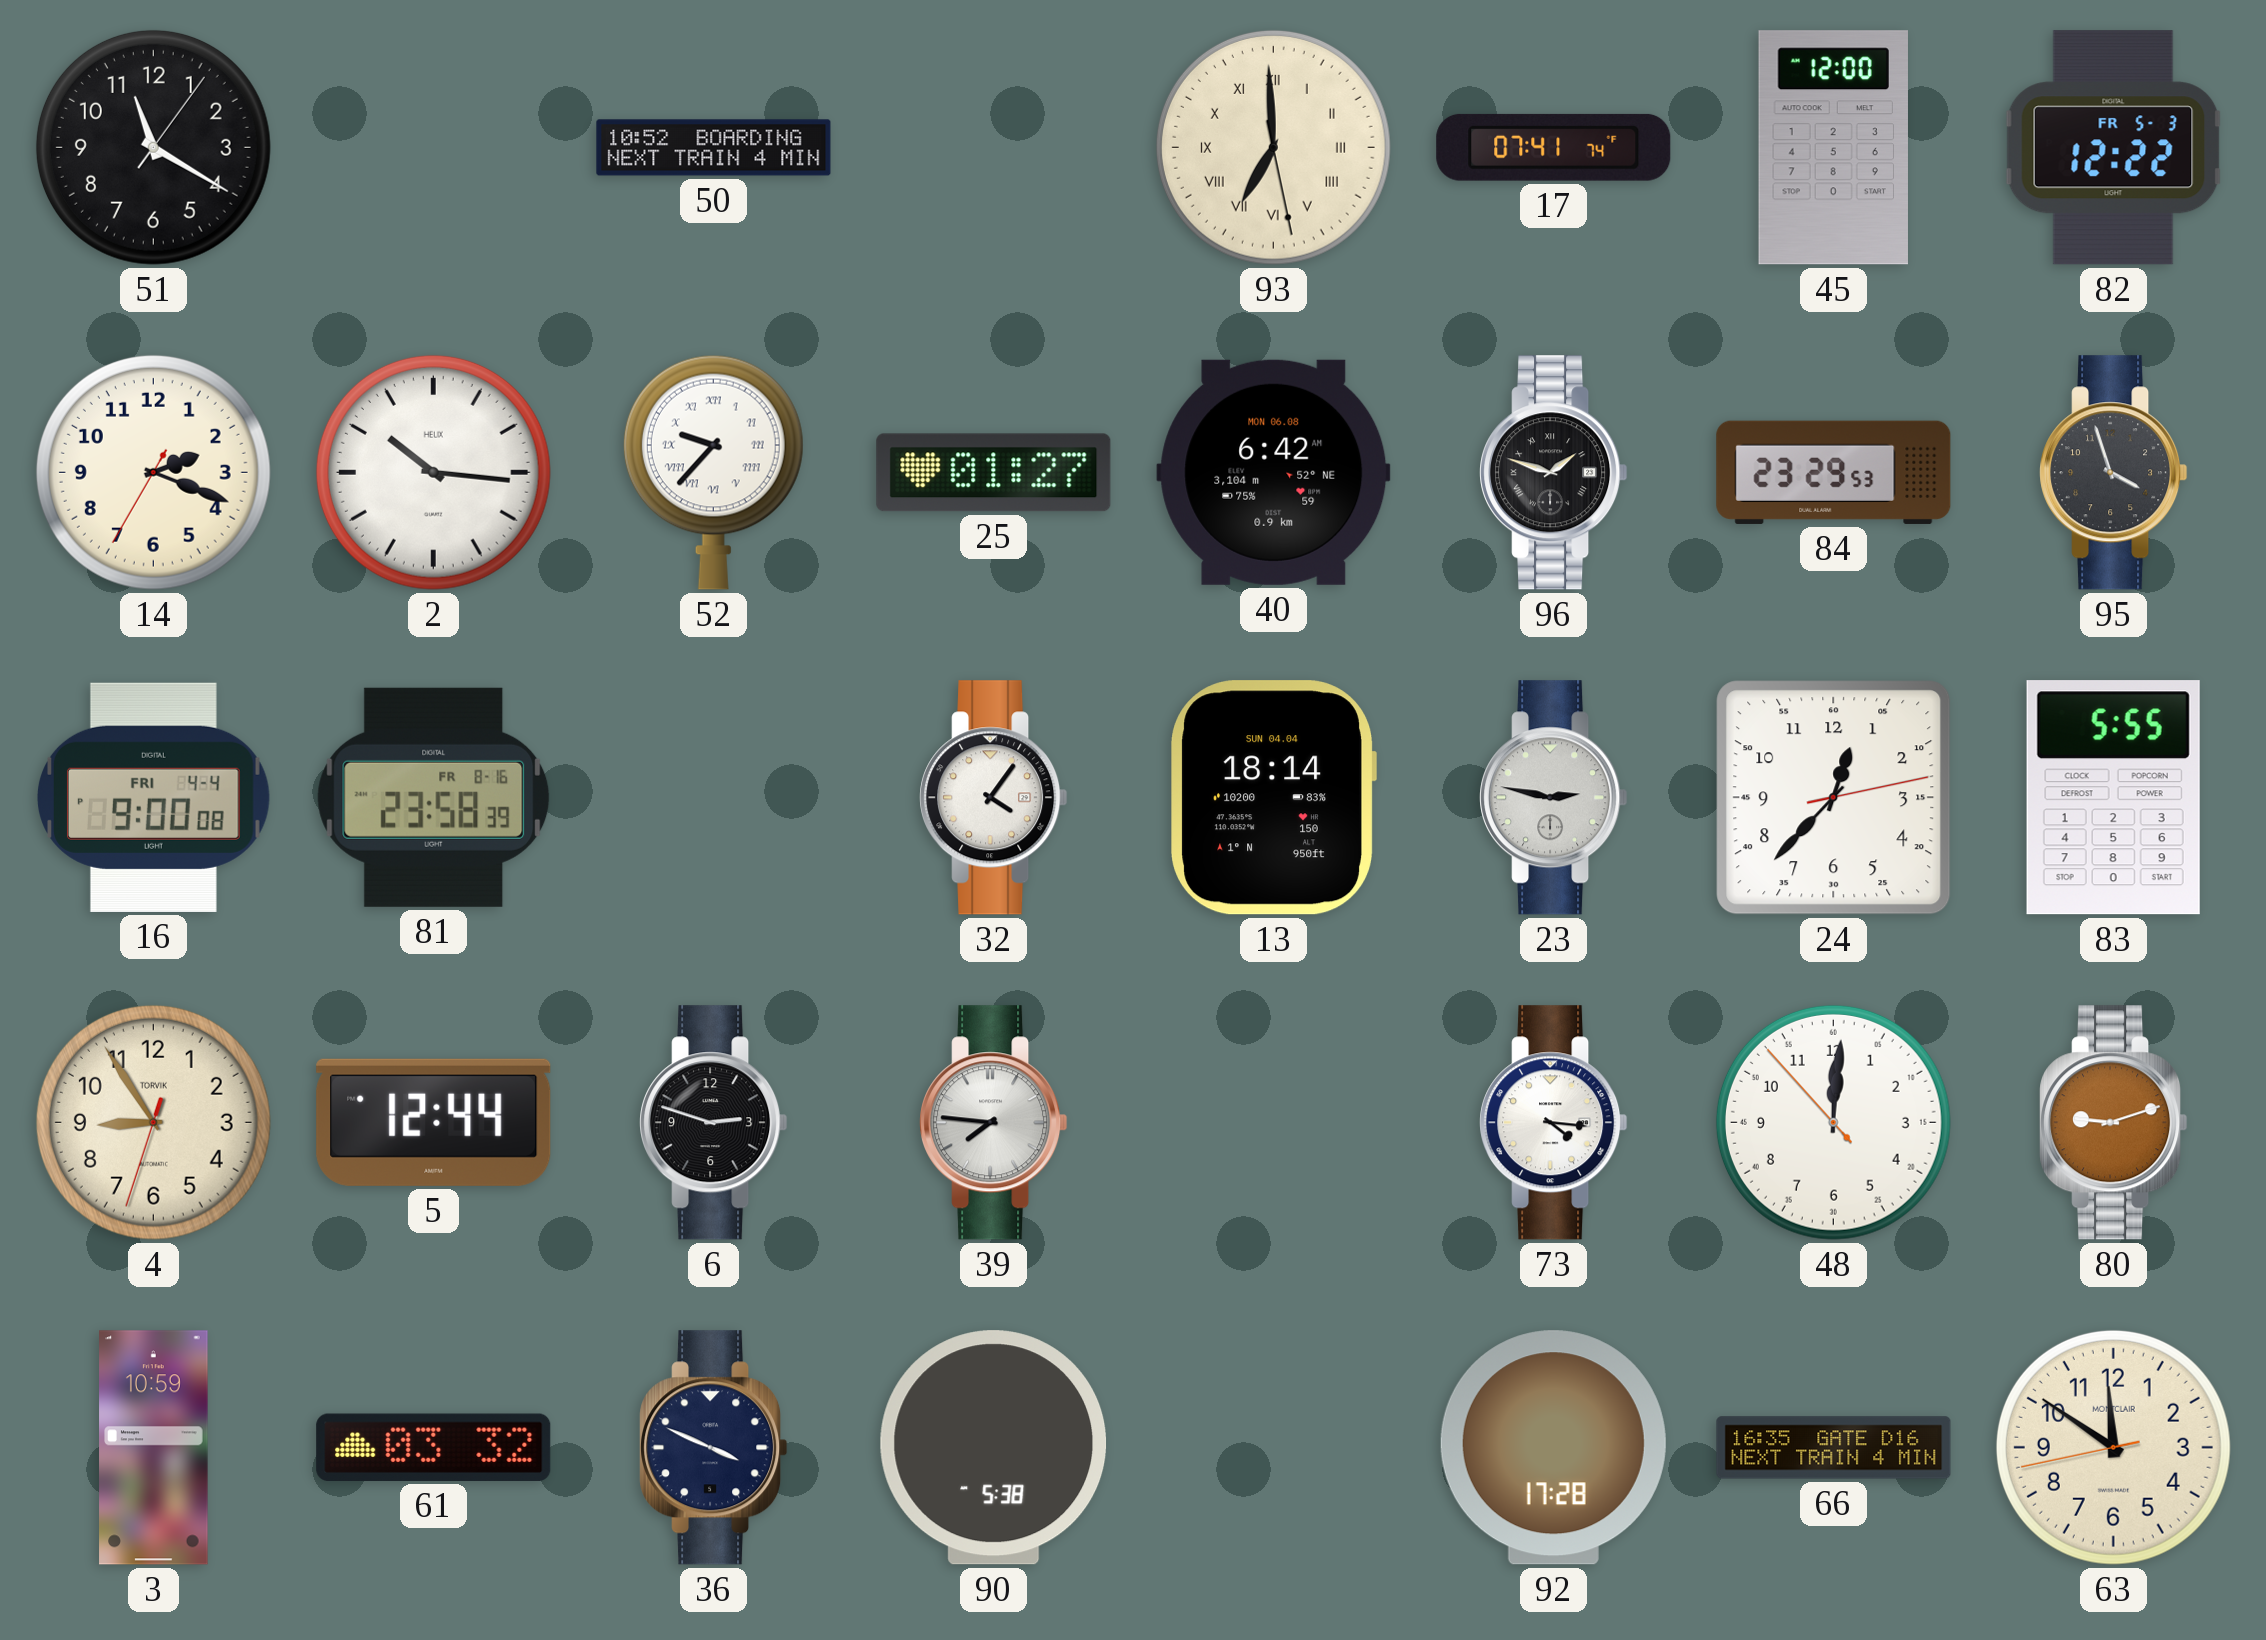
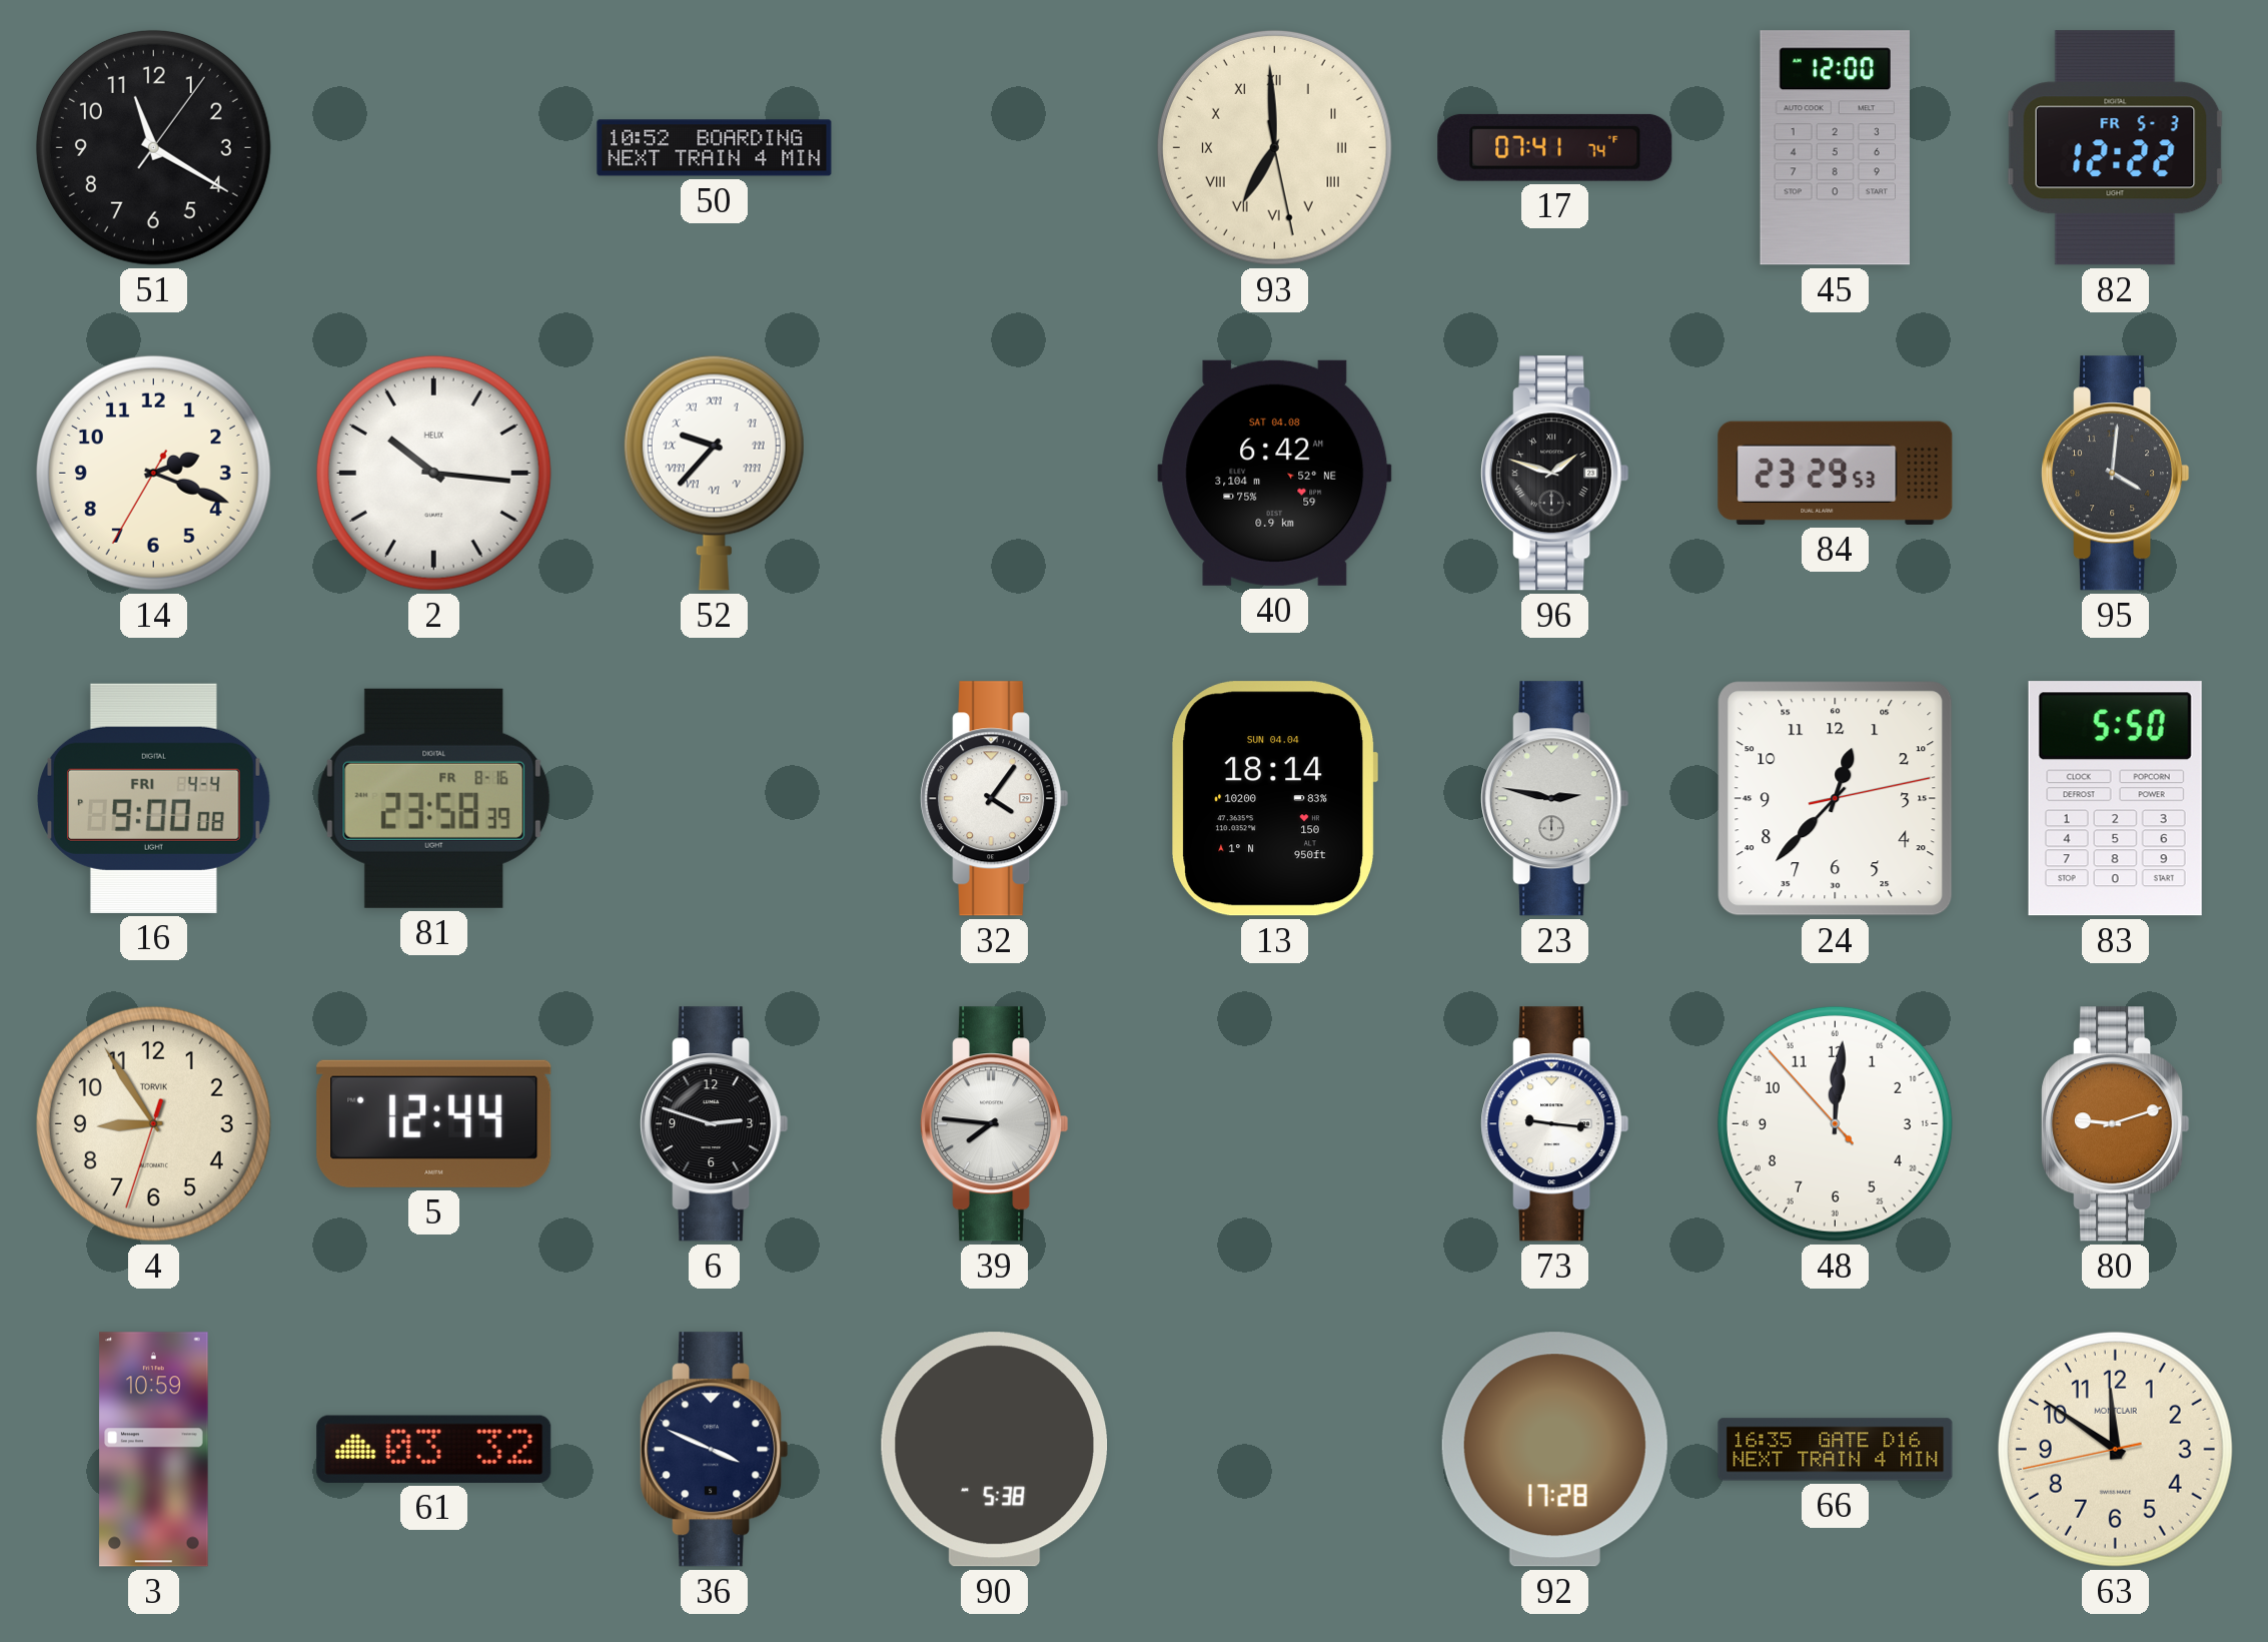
25: 01:27 -> none
40 date: MON 06.08 -> SAT 04.08
95: 3:57 -> 4:01
83: 5:55 -> 5:50
73: 4:16 -> 9:16
